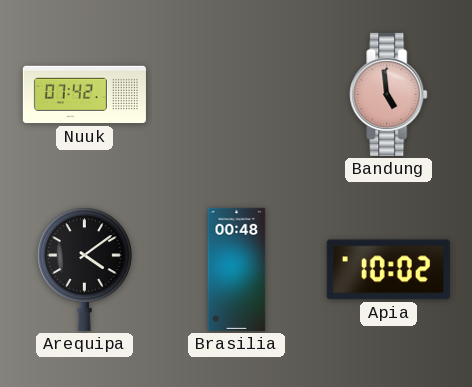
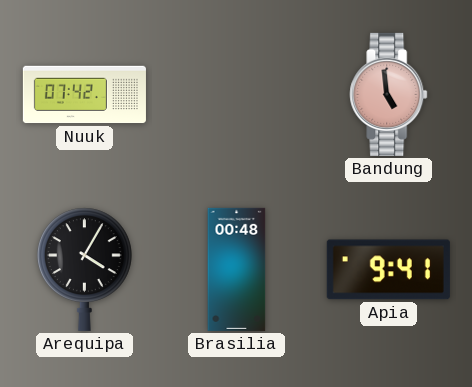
Arequipa: 4:09 -> 4:05
Apia: 10:02 -> 9:41
